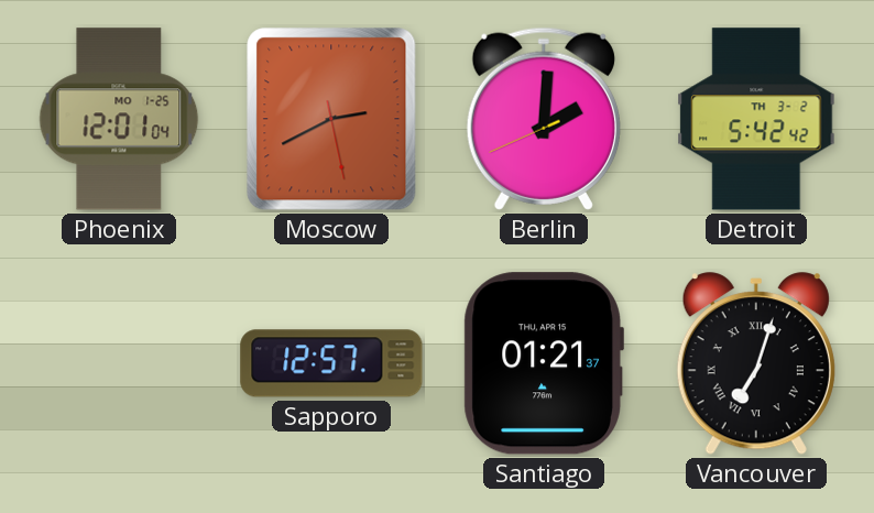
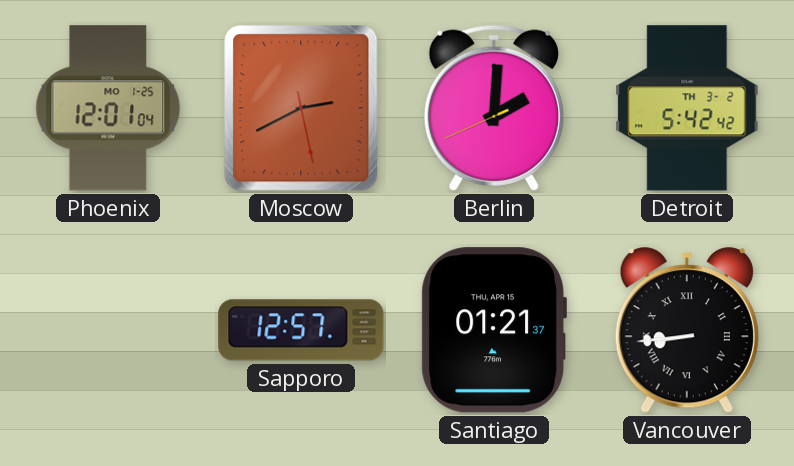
Vancouver: 7:03 -> 8:44
